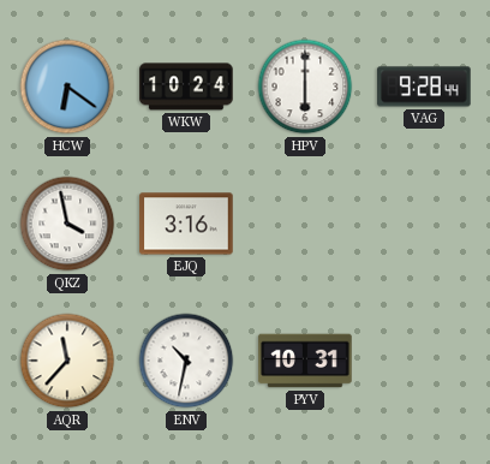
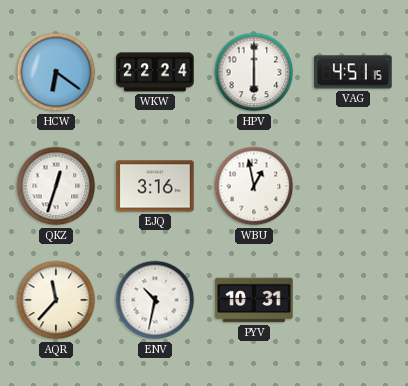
WKW: 10:24 -> 22:24
VAG: 9:28 -> 4:51
QKZ: 3:58 -> 12:33
WBU: none -> 12:58
